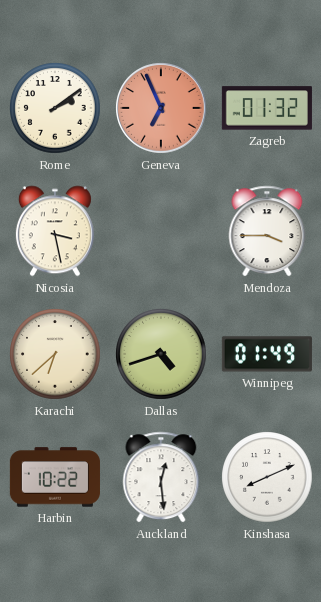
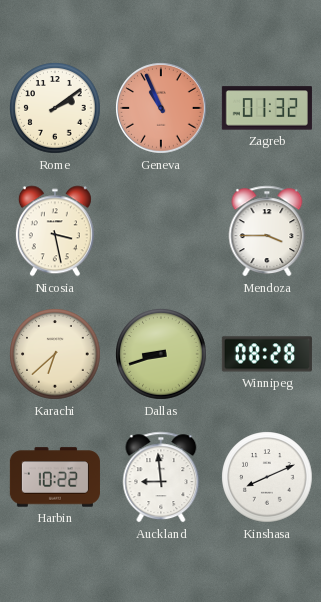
Geneva: 6:56 -> 10:56
Dallas: 4:42 -> 8:42
Winnipeg: 01:49 -> 08:28
Auckland: 12:29 -> 8:59
